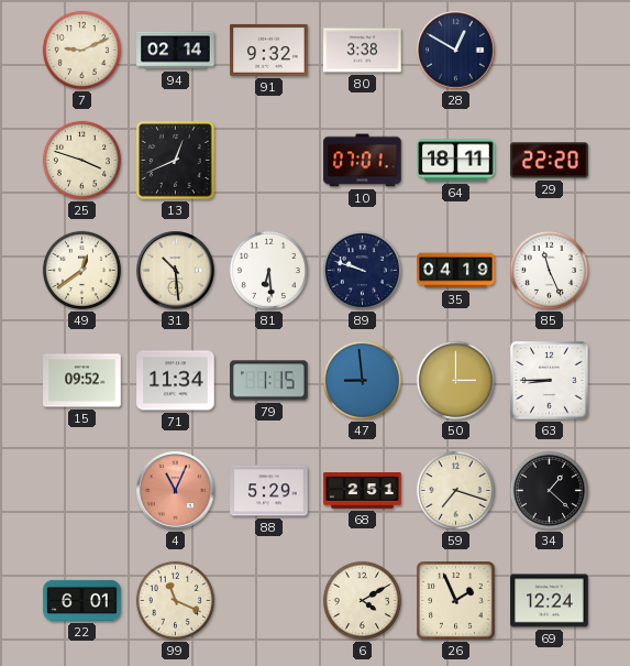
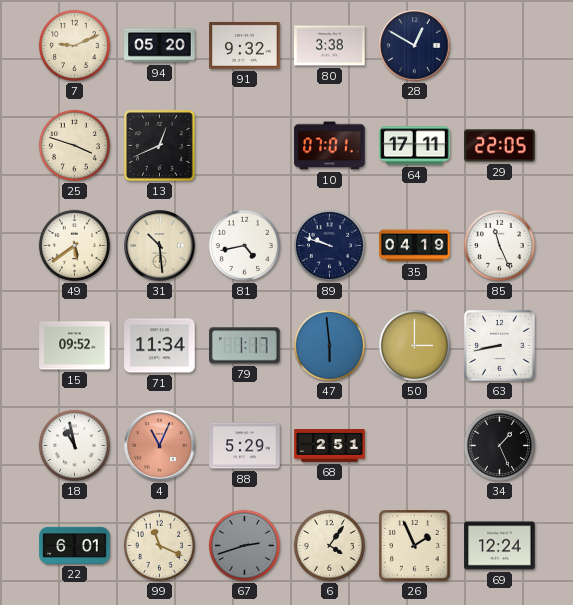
94: 02:14 -> 05:20
64: 18:11 -> 17:11
29: 22:20 -> 22:05
49: 12:39 -> 5:39
81: 6:29 -> 4:43
79: 1:15 -> 1:17
47: 8:59 -> 5:59
63: 8:45 -> 8:43
18: none -> 10:58
59: 7:18 -> none
34: 1:22 -> 1:26
67: none -> 2:42
6: 4:10 -> 4:06
